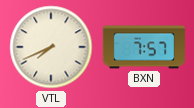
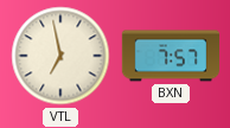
VTL: 7:41 -> 6:58
